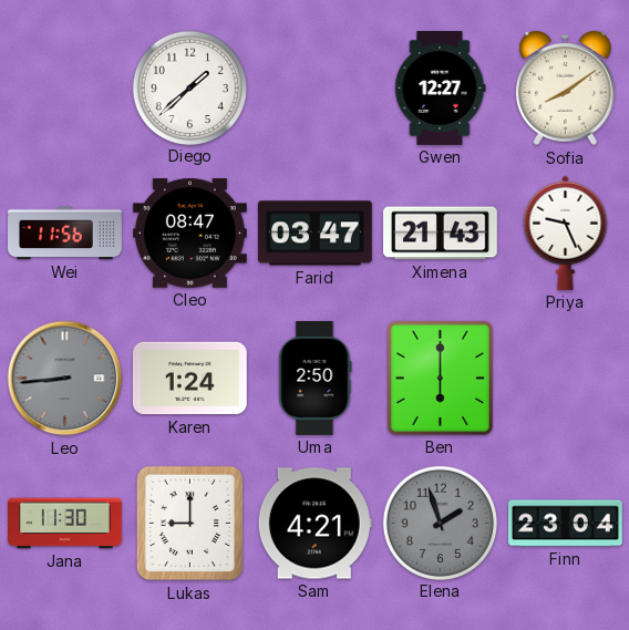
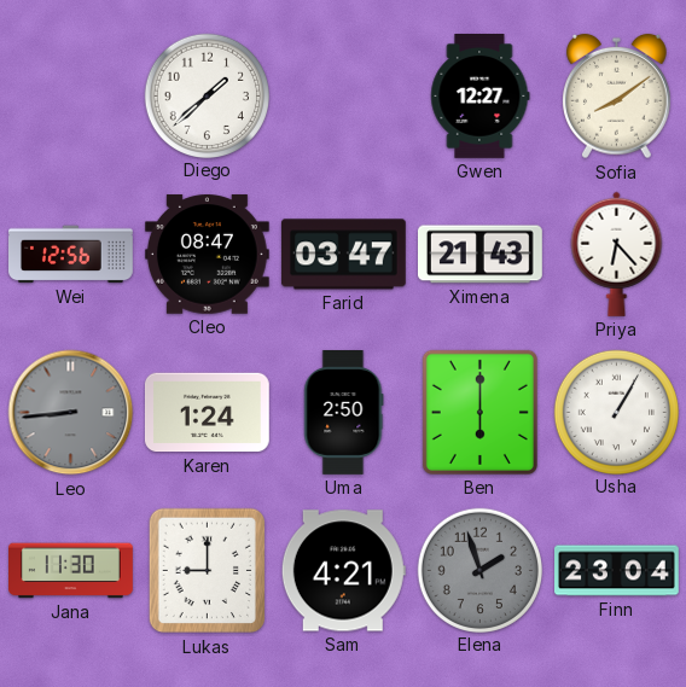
Wei: 11:56 -> 12:56
Priya: 9:26 -> 6:23
Usha: none -> 1:05
